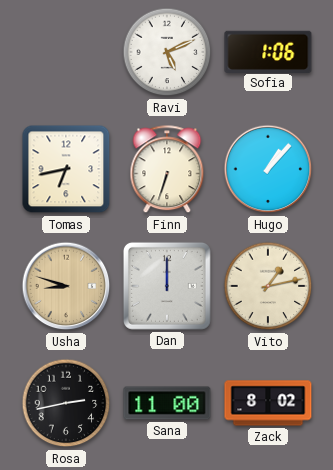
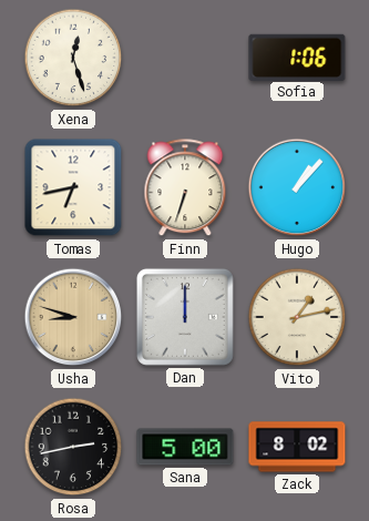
Xena: none -> 12:27
Ravi: 5:11 -> none
Sana: 11:00 -> 5:00
